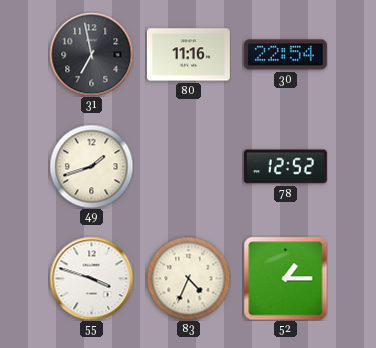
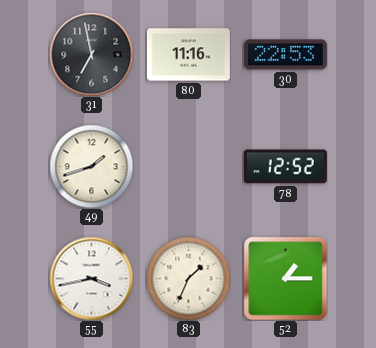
30: 22:54 -> 22:53
55: 3:48 -> 3:43
83: 4:34 -> 1:34
